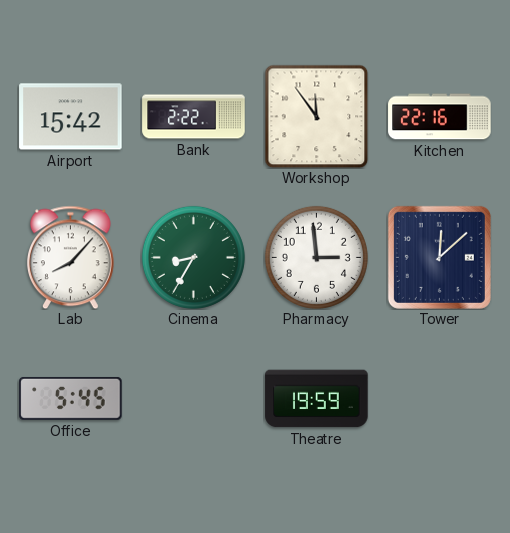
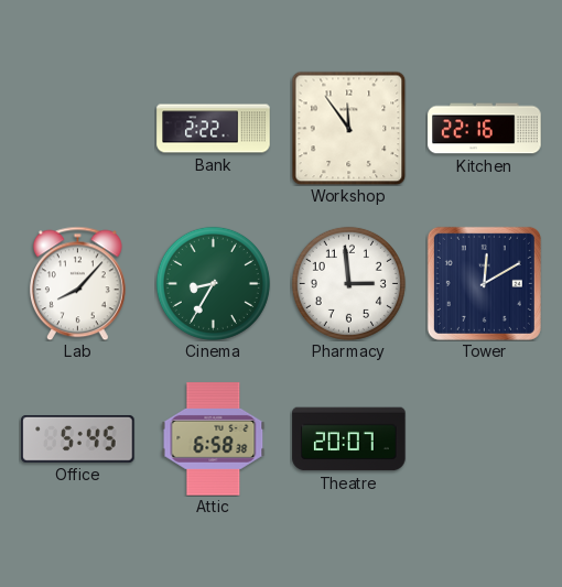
Airport: 15:42 -> none
Tower: 12:08 -> 12:10
Attic: none -> 6:58
Theatre: 19:59 -> 20:07
